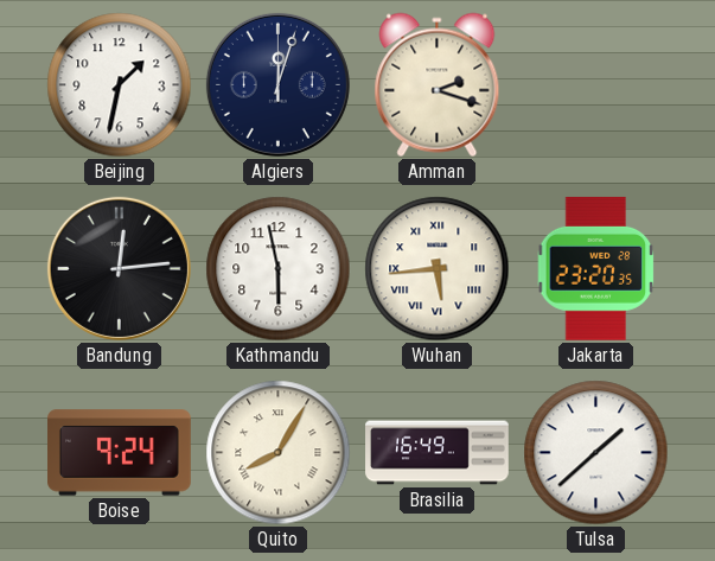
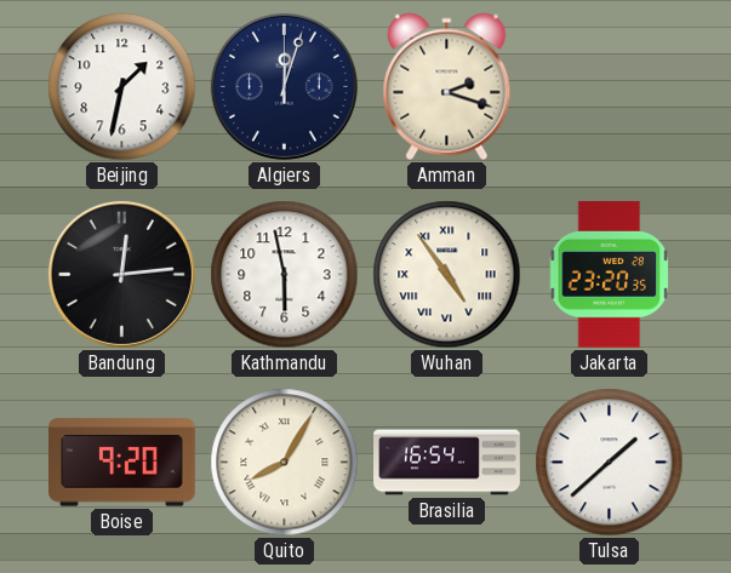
Wuhan: 5:44 -> 4:54
Boise: 9:24 -> 9:20
Brasilia: 16:49 -> 16:54
